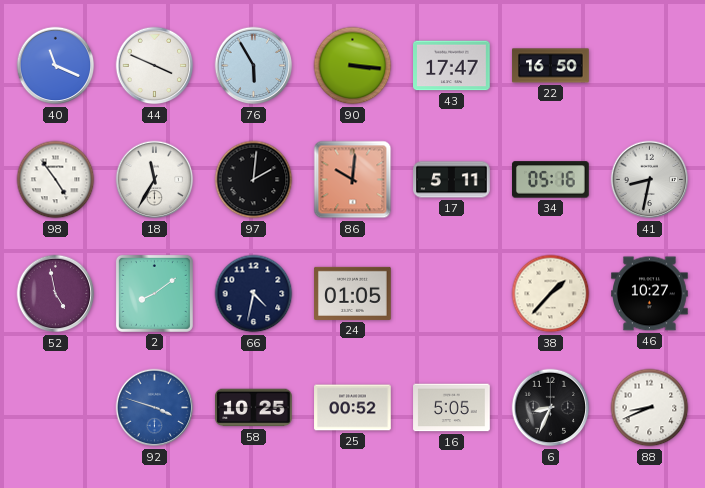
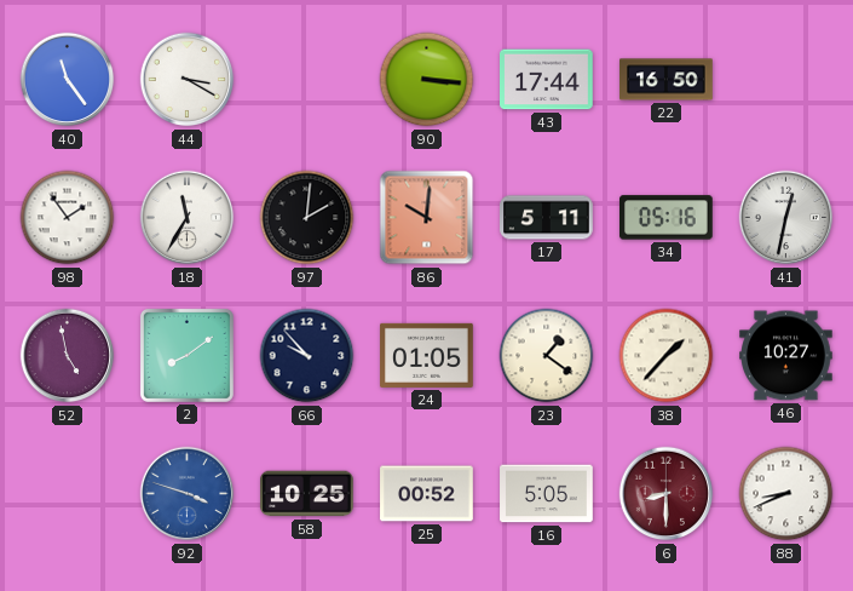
40: 11:19 -> 11:24
44: 3:49 -> 3:20
76: 5:55 -> none
43: 17:47 -> 17:44
98: 4:54 -> 1:54
41: 8:32 -> 12:32
66: 4:32 -> 9:53
23: none -> 1:21
6: 8:34 -> 8:30
6 dial: black -> burgundy
